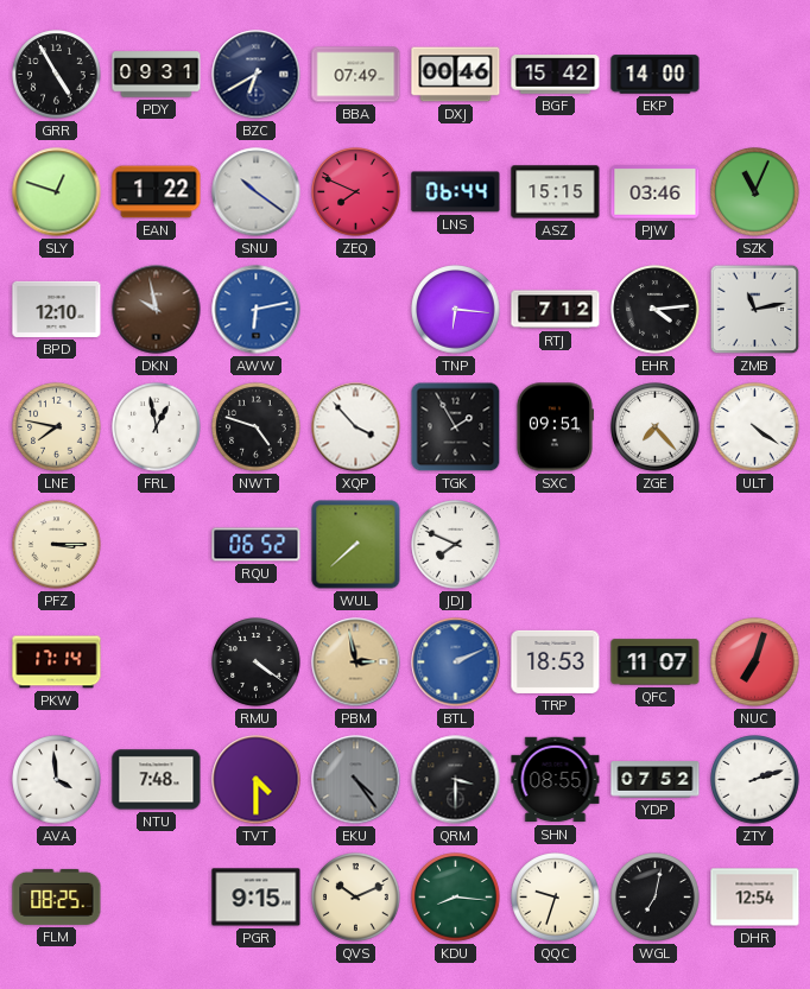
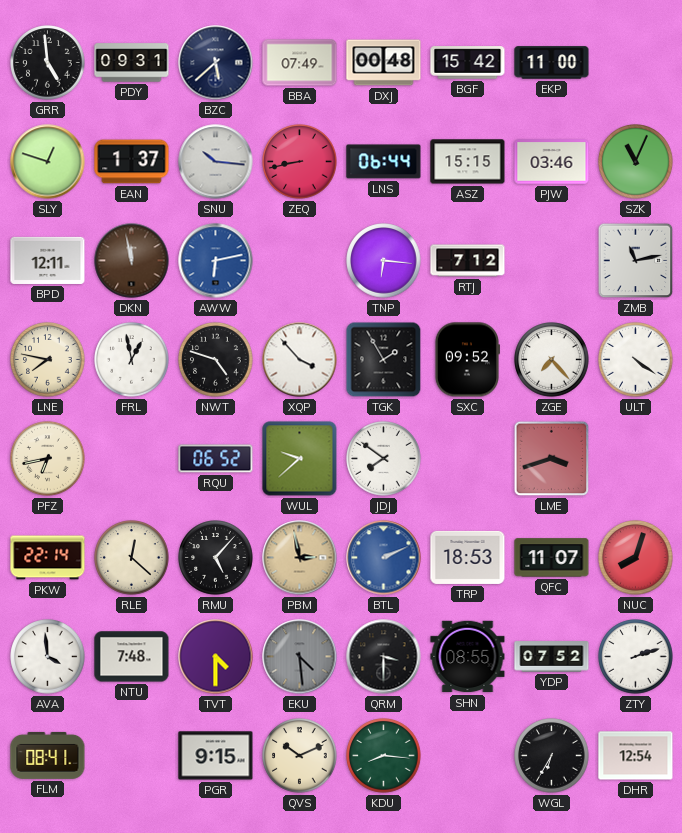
GRR: 4:55 -> 4:59
BZC: 6:40 -> 5:38
DXJ: 00:46 -> 00:48
EKP: 14:00 -> 11:00
EAN: 1:22 -> 1:37
SNU: 10:21 -> 10:16
ZEQ: 7:49 -> 8:43
BPD: 12:10 -> 12:11
DKN: 9:58 -> 11:58
EHR: 4:14 -> none
SXC: 09:51 -> 09:52
PFZ: 3:15 -> 6:43
WUL: 7:38 -> 9:38
JDJ: 7:49 -> 7:51
LME: none -> 3:42
PKW: 17:14 -> 22:14
RLE: none -> 12:22
RMU: 4:21 -> 5:07
NUC: 7:03 -> 8:03
EKU: 4:24 -> 4:29
FLM: 08:25 -> 08:41
QQC: 9:33 -> none
WGL: 7:02 -> 6:35
